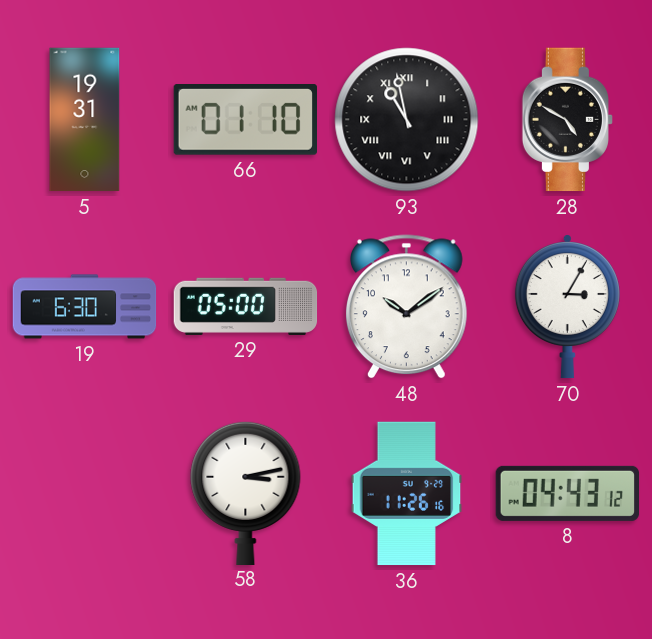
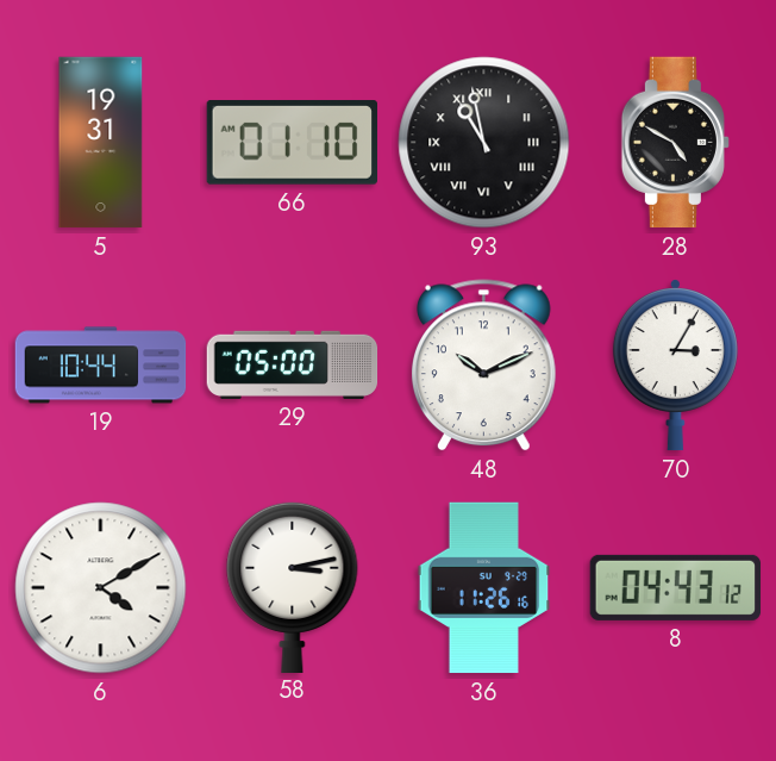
19: 6:30 -> 10:44
48: 10:09 -> 10:11
6: none -> 4:10
